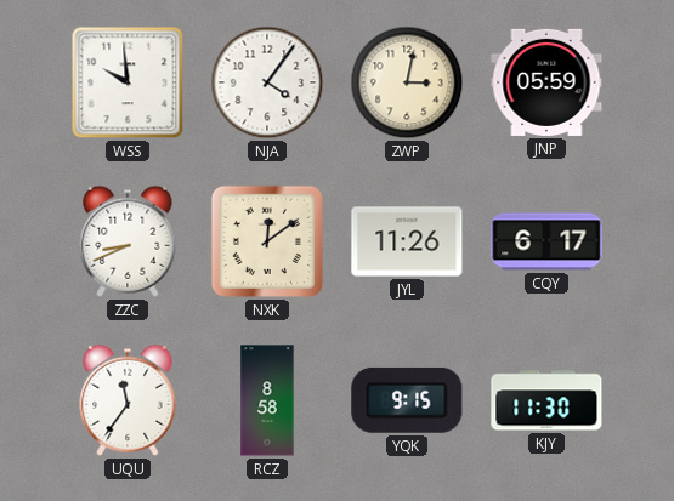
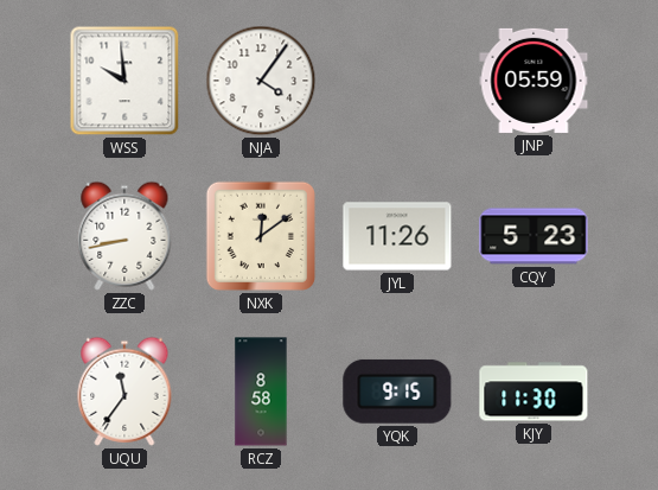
ZWP: 3:02 -> none
ZZC: 8:41 -> 8:43
CQY: 6:17 -> 5:23
